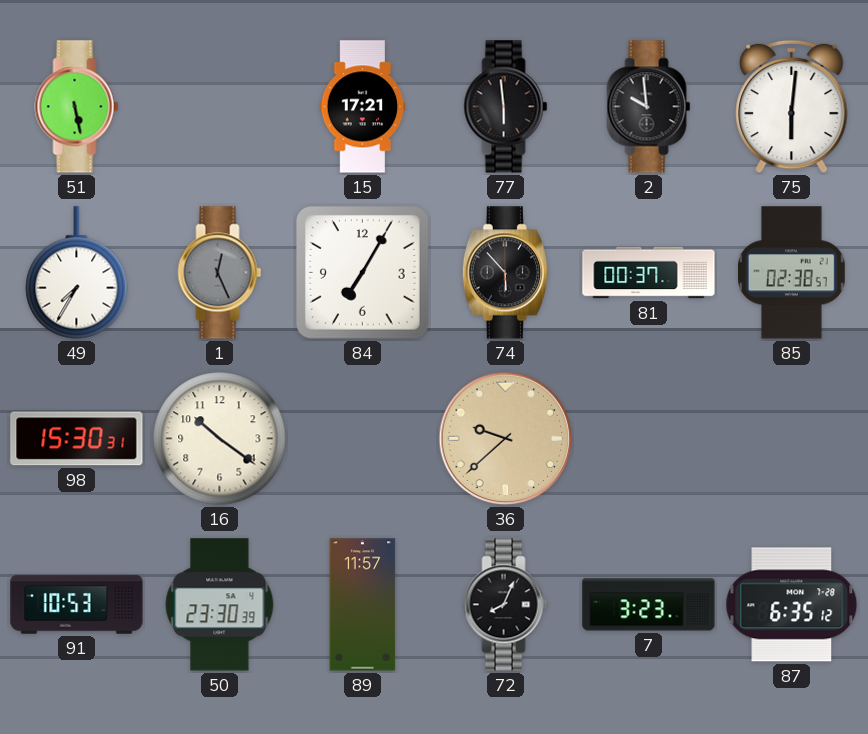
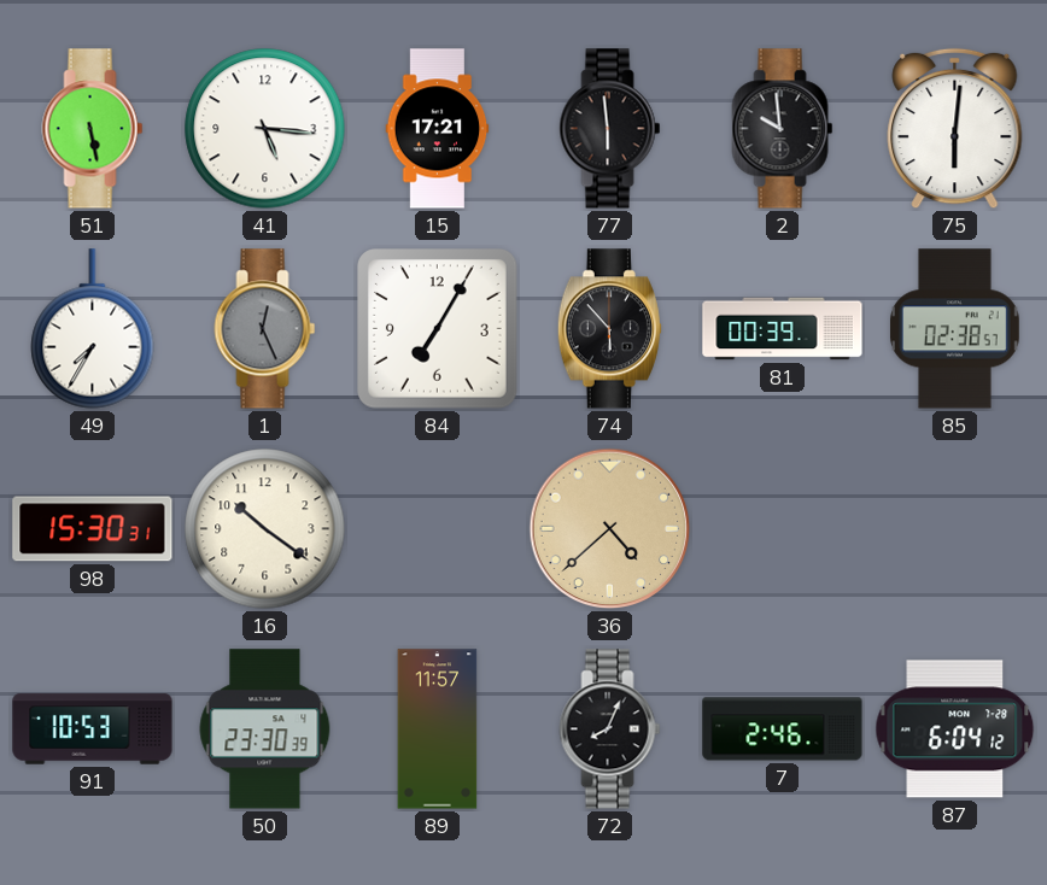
41: none -> 5:16
81: 00:37 -> 00:39
36: 9:38 -> 4:38
7: 3:23 -> 2:46
87: 6:35 -> 6:04
